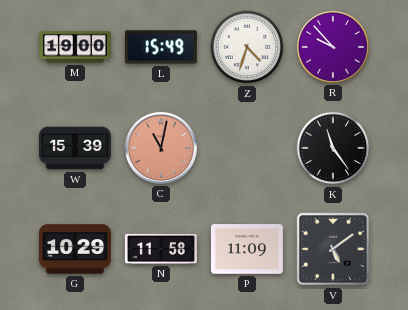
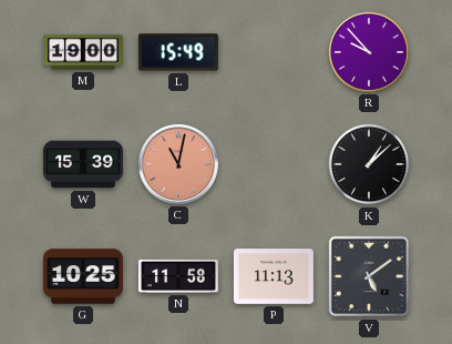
Z: 4:33 -> none
K: 11:24 -> 1:08
G: 10:29 -> 10:25
P: 11:09 -> 11:13
